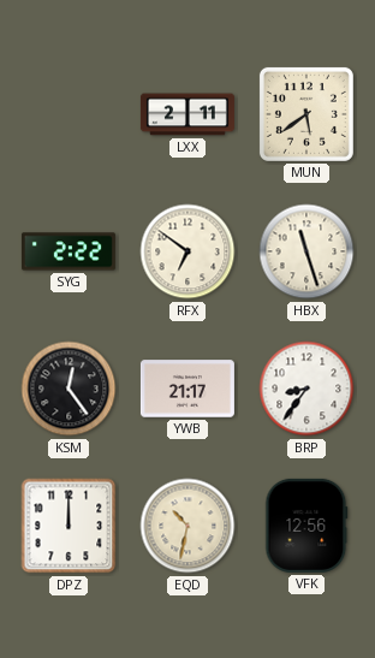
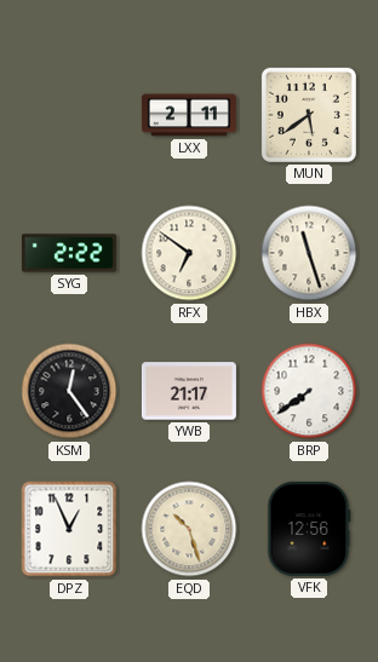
BRP: 8:36 -> 7:39
DPZ: 12:00 -> 12:56
EQD: 10:32 -> 10:27
